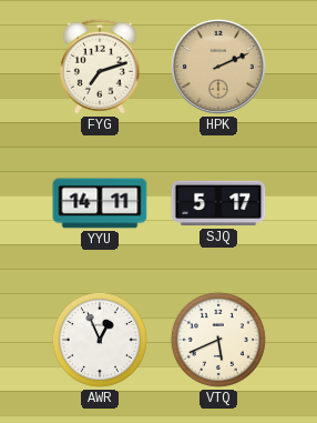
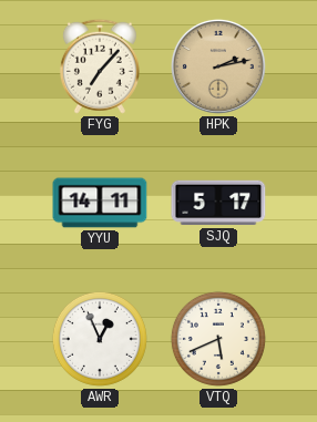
FYG: 7:12 -> 7:07
HPK: 2:11 -> 2:13
